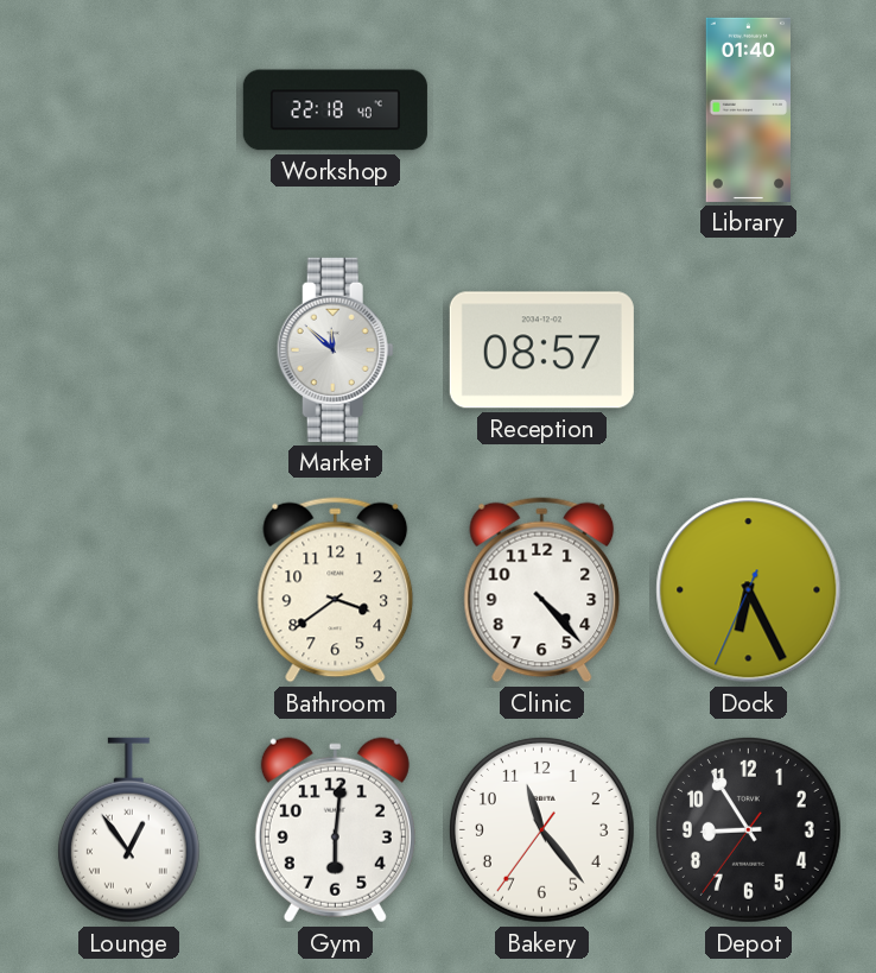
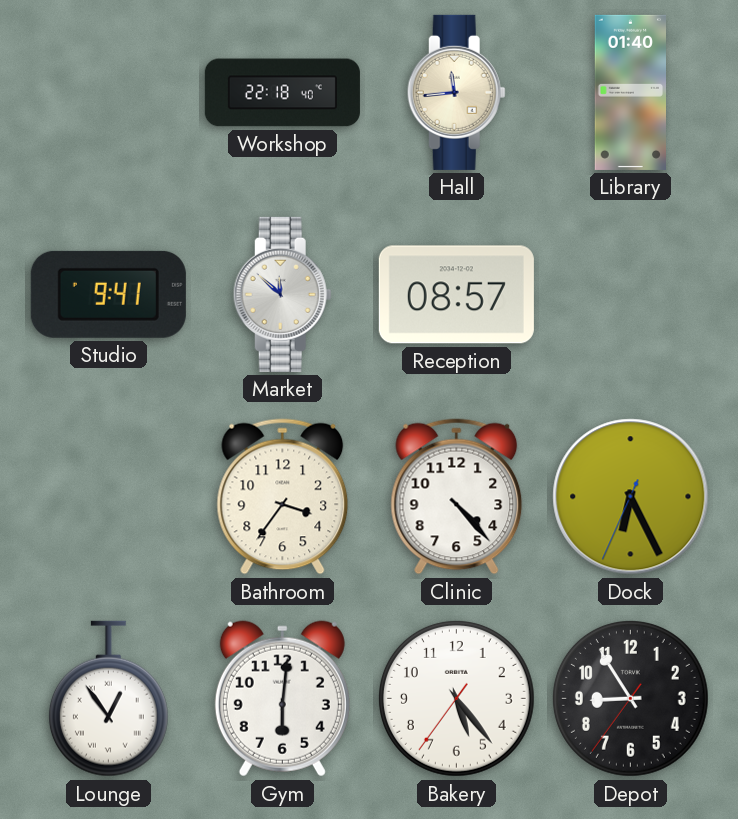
Hall: none -> 11:44
Studio: none -> 9:41
Bathroom: 3:39 -> 3:36
Bakery: 11:23 -> 5:23
